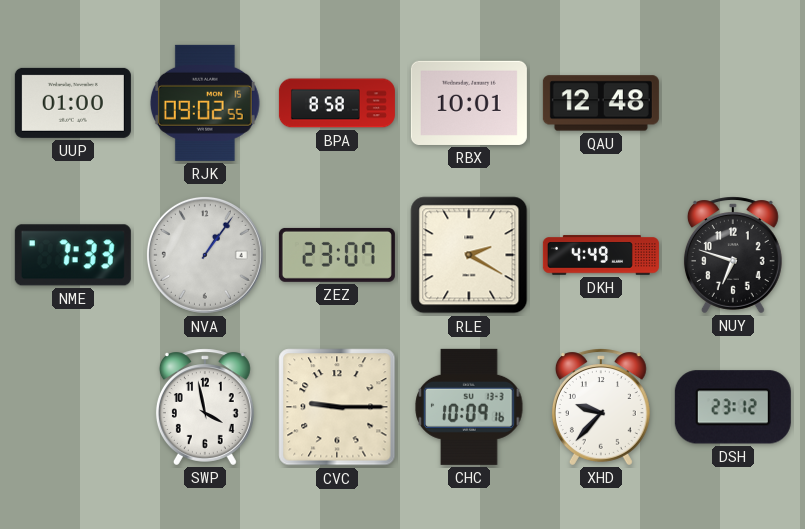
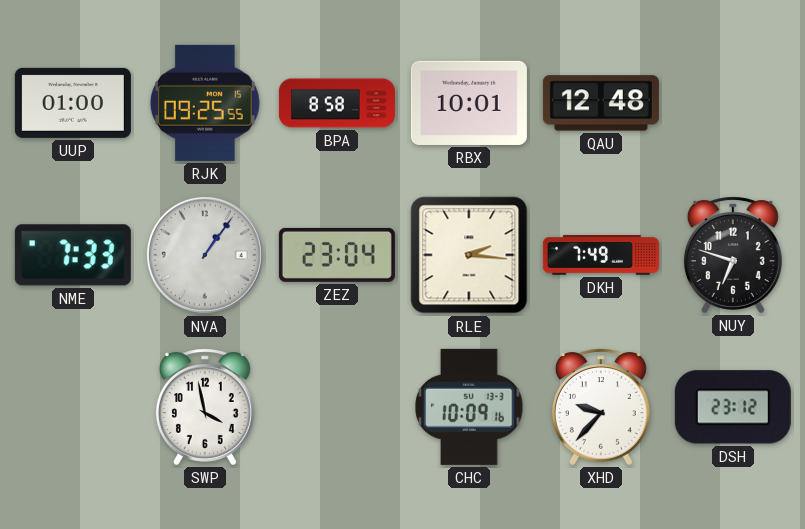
RJK: 09:02 -> 09:25
ZEZ: 23:07 -> 23:04
RLE: 2:20 -> 2:16
DKH: 4:49 -> 7:49
CVC: 9:15 -> none
